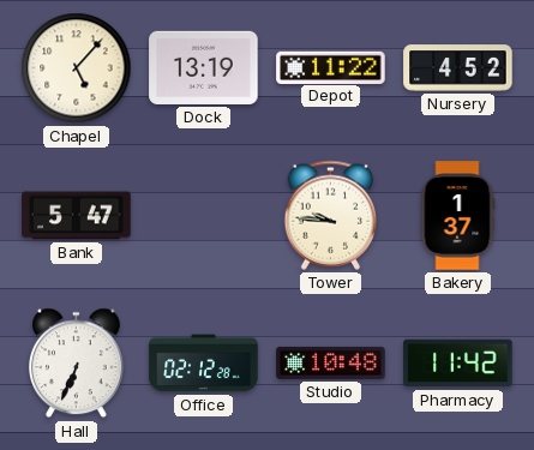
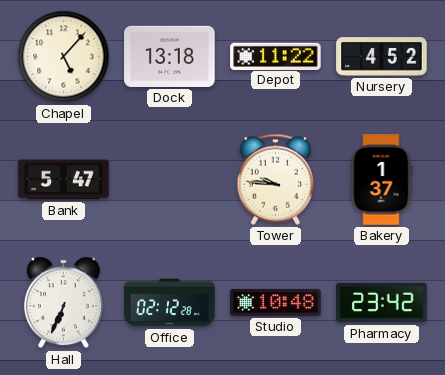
Dock: 13:19 -> 13:18
Pharmacy: 11:42 -> 23:42
